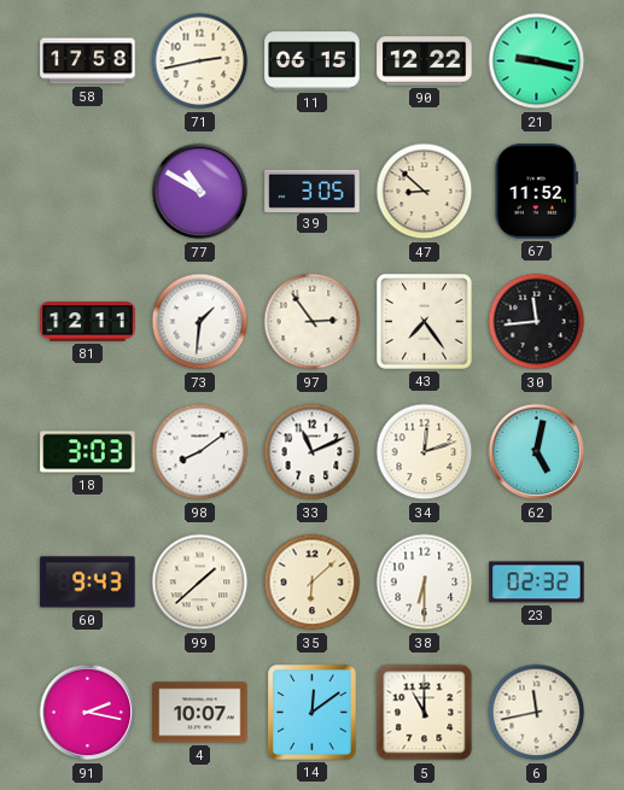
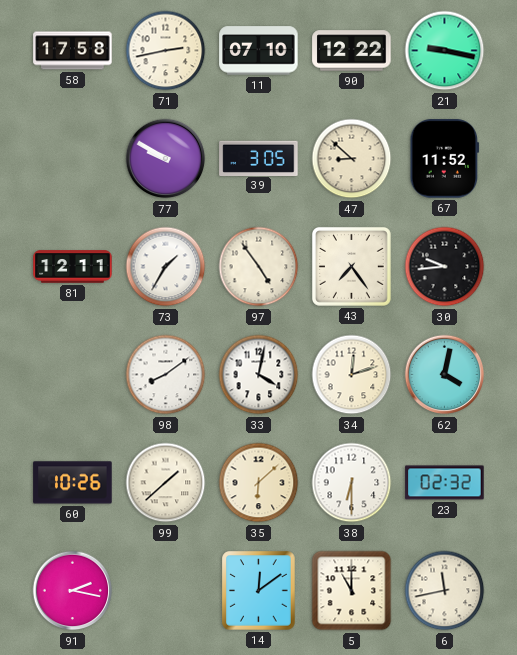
11: 06:15 -> 07:10
77: 10:50 -> 9:50
73: 1:31 -> 1:35
97: 2:54 -> 4:54
30: 11:44 -> 9:44
18: 3:03 -> none
33: 11:11 -> 4:02
62: 5:02 -> 4:02
60: 9:43 -> 10:26
4: 10:07 -> none
